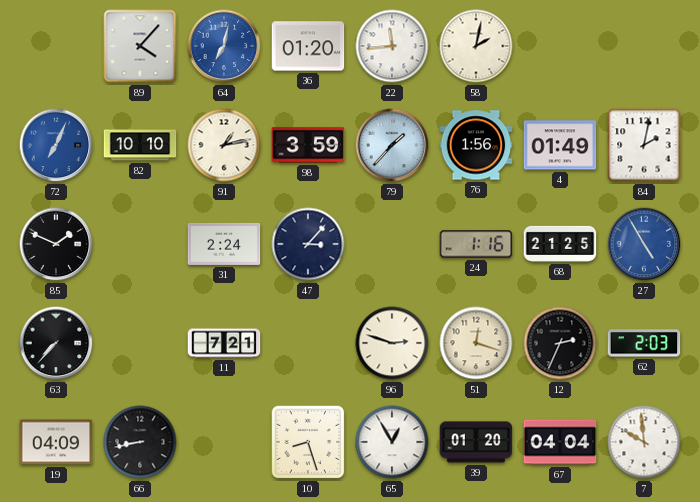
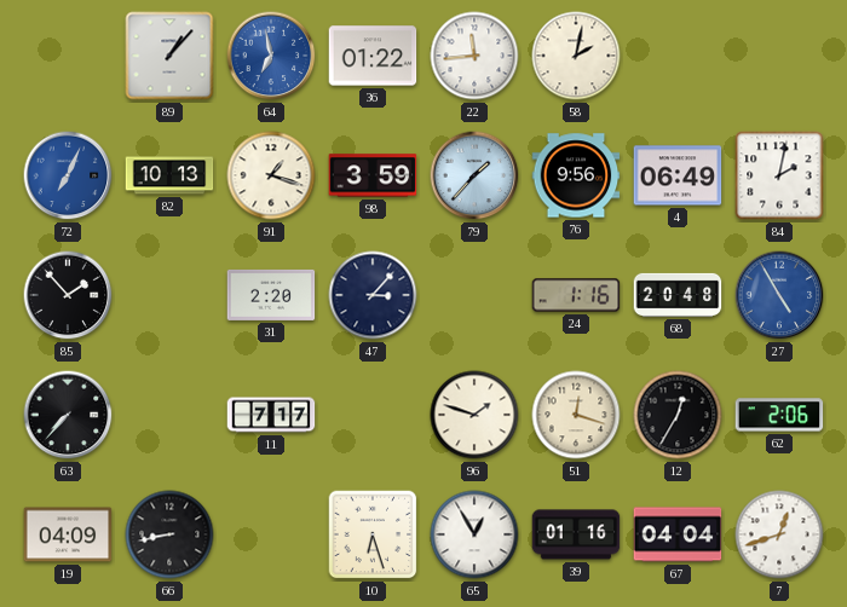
89: 4:07 -> 1:07
64: 7:02 -> 6:58
36: 01:20 -> 01:22
82: 10:10 -> 10:13
91: 1:13 -> 1:18
76: 1:56 -> 9:56
4: 01:49 -> 06:49
85: 1:49 -> 1:53
31: 2:24 -> 2:20
68: 21:25 -> 20:48
11: 7:21 -> 7:17
96: 2:48 -> 1:48
12: 2:34 -> 12:35
62: 2:03 -> 2:06
10: 8:27 -> 6:27
39: 01:20 -> 01:16
7: 9:59 -> 12:42
